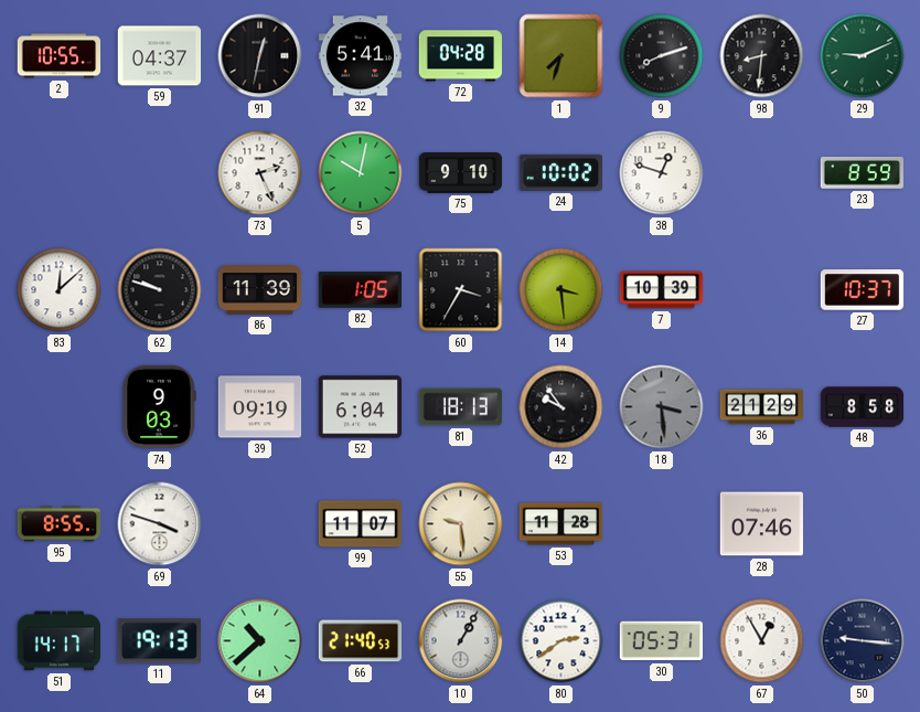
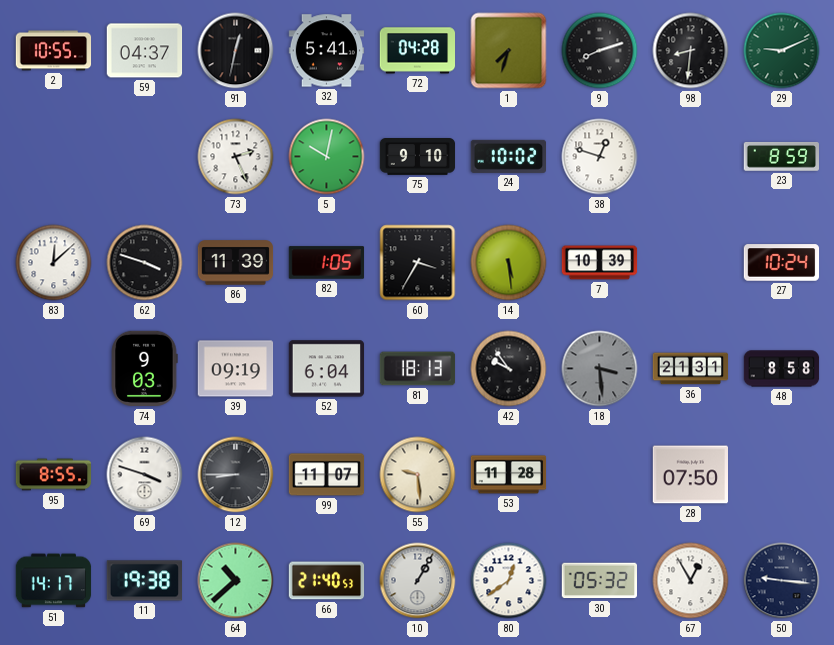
62: 9:48 -> 3:48
14: 3:29 -> 5:29
27: 10:37 -> 10:24
36: 21:29 -> 21:31
12: none -> 8:45
28: 07:46 -> 07:50
11: 19:13 -> 19:38
80: 2:39 -> 12:39
30: 05:31 -> 05:32
